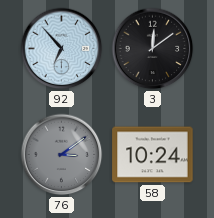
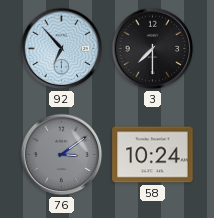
3: 12:09 -> 7:30
